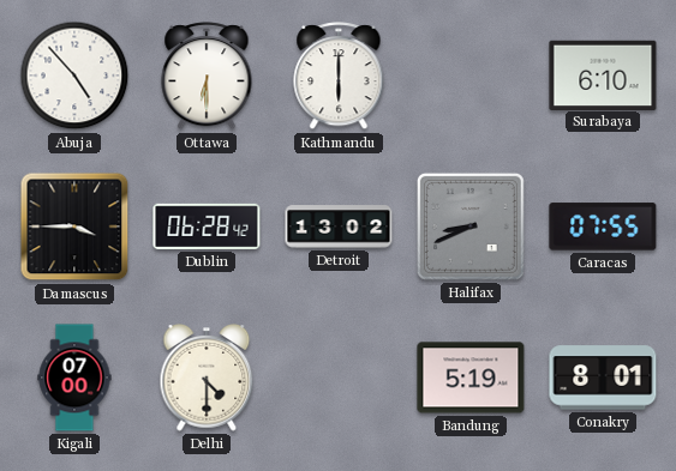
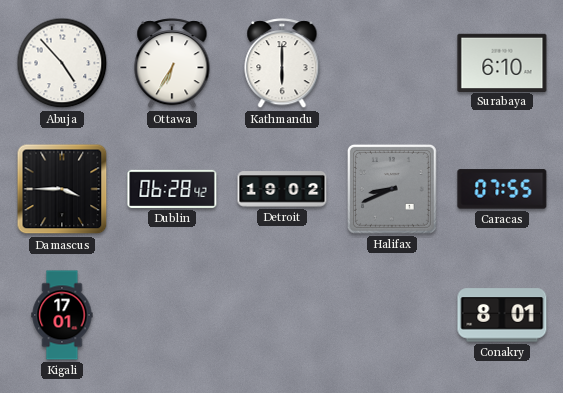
Ottawa: 6:30 -> 6:35
Detroit: 13:02 -> 19:02
Kigali: 07:00 -> 17:01
Delhi: 4:30 -> none
Bandung: 5:19 -> none
